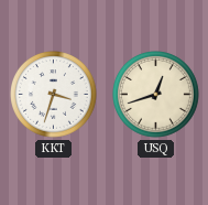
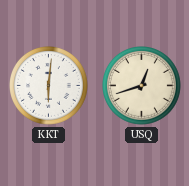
KKT: 3:33 -> 6:01
